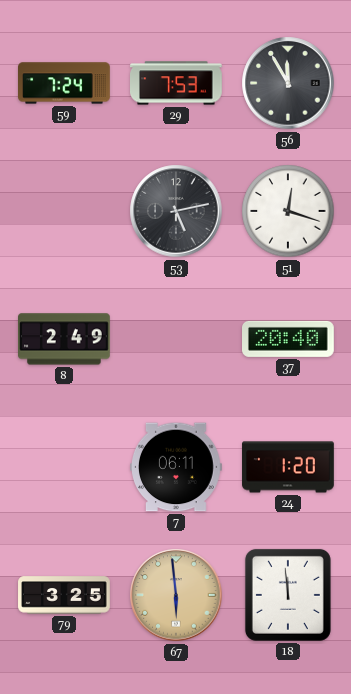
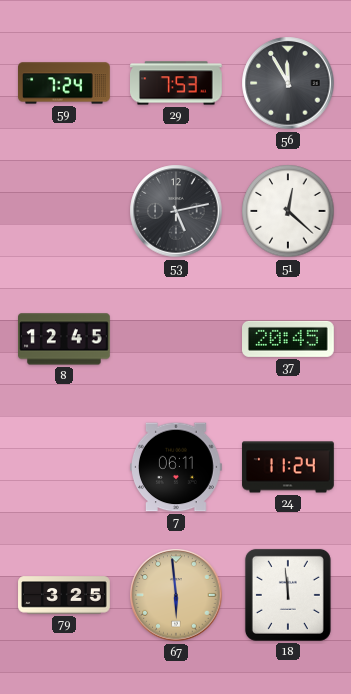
51: 12:18 -> 12:22
8: 2:49 -> 12:45
37: 20:40 -> 20:45
24: 1:20 -> 11:24
